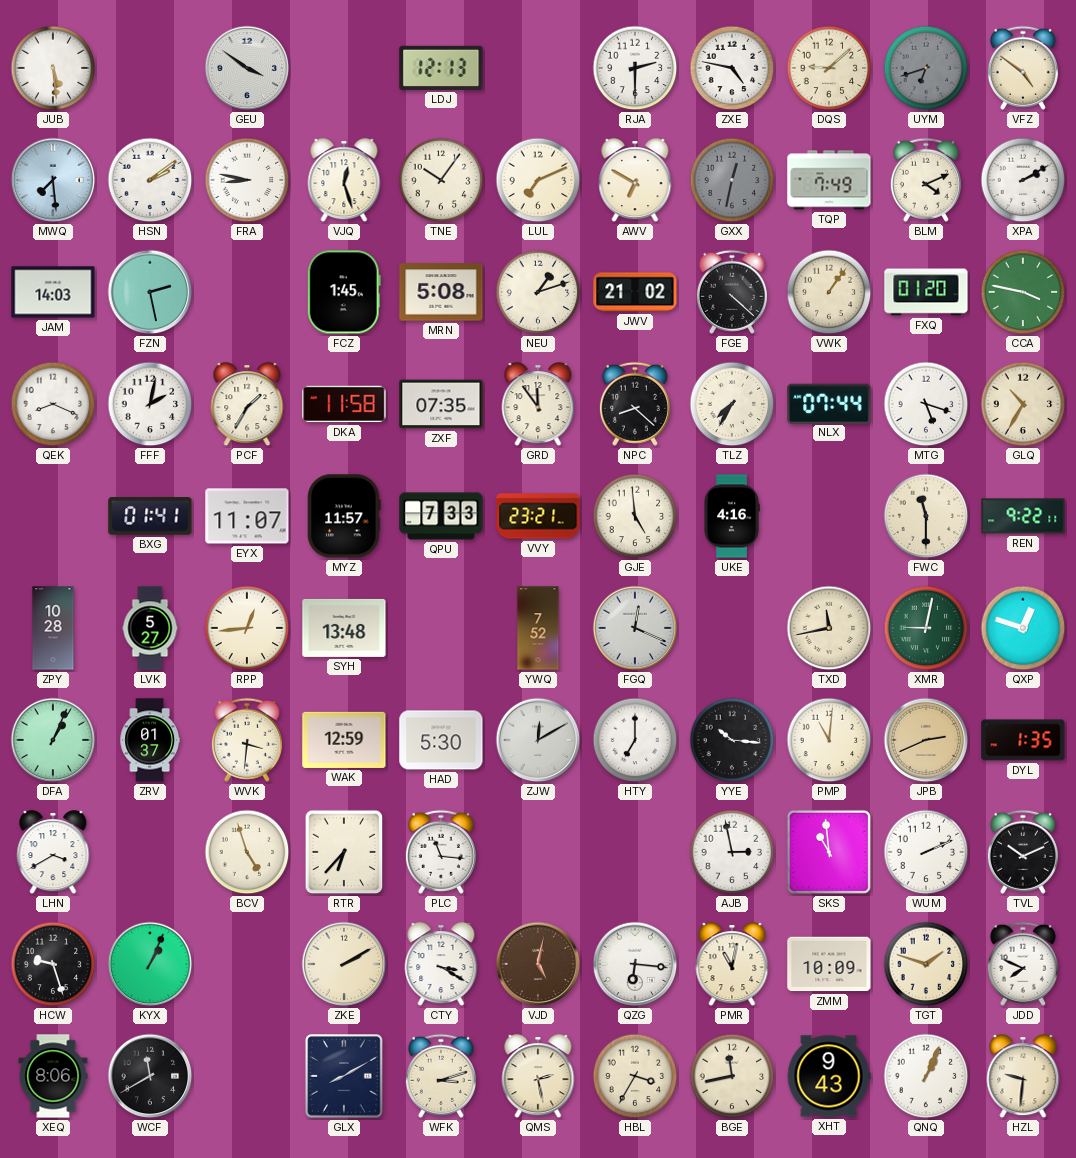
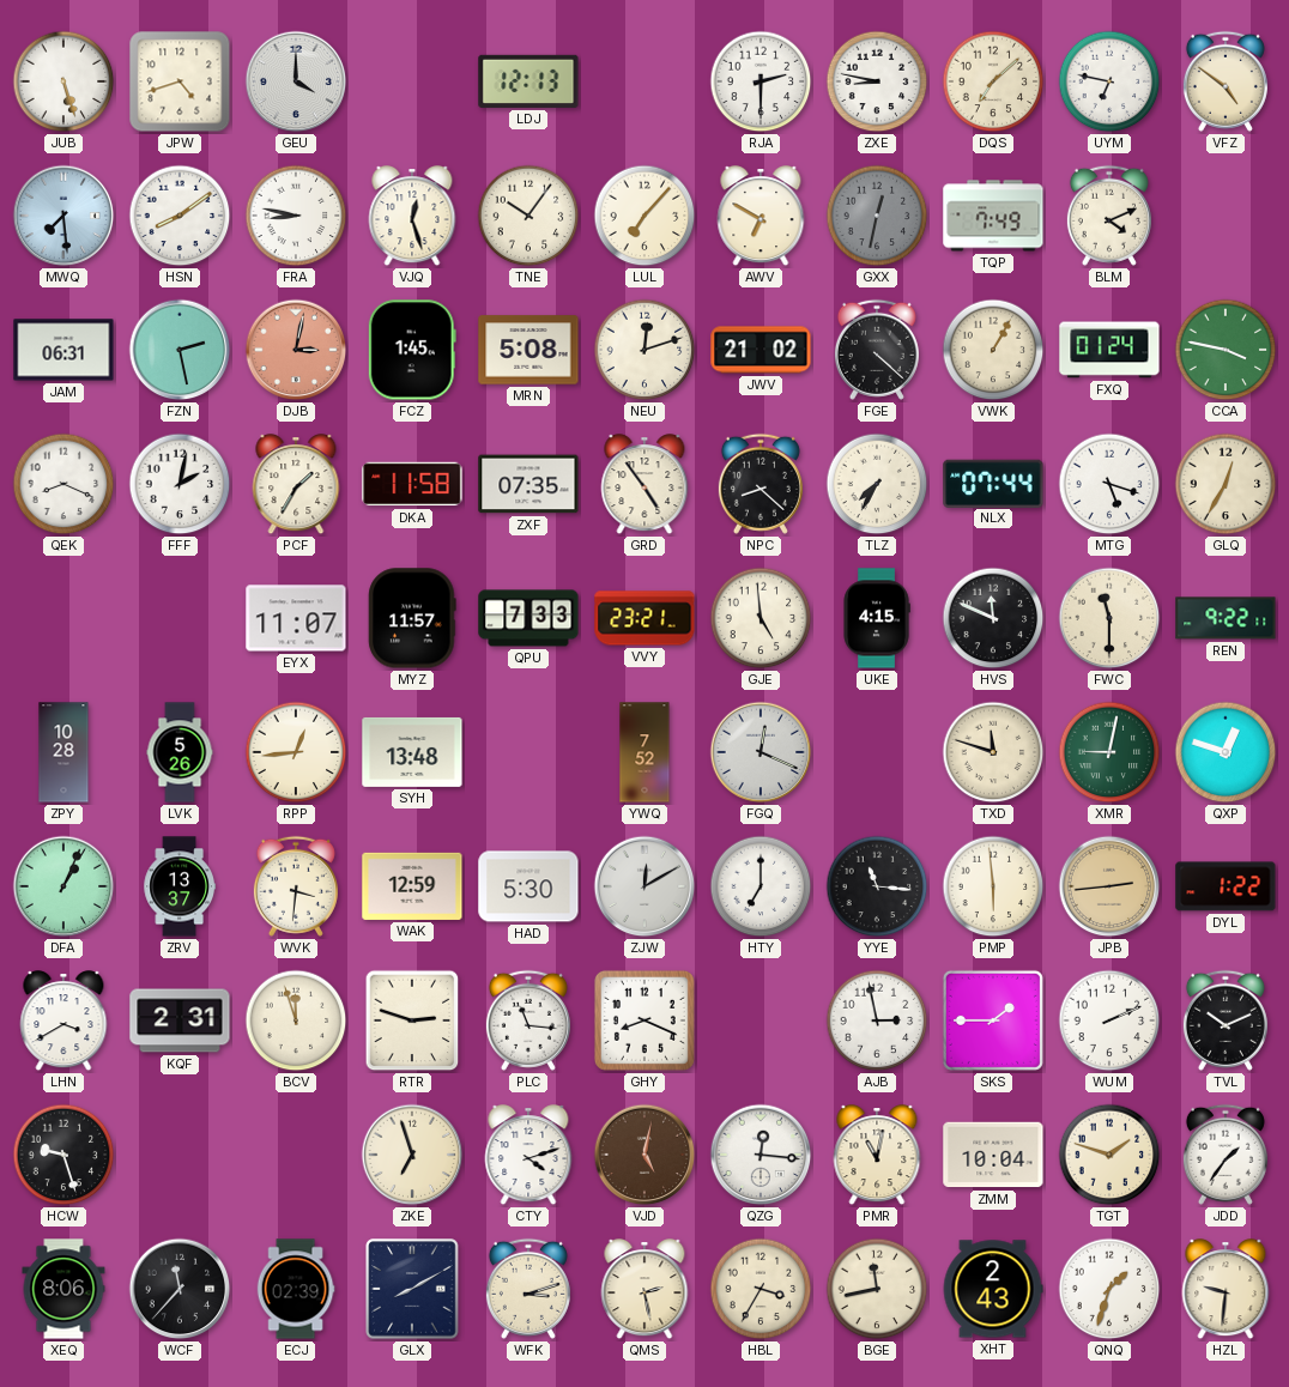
JUB: 5:29 -> 5:27
JPW: none -> 4:42
GEU: 3:51 -> 4:00
ZXE: 4:47 -> 8:47
DQS: 9:08 -> 7:08
UYM: 6:42 -> 6:47
UYM dial: grey -> white
HSN: 2:09 -> 8:09
LUL: 7:11 -> 7:07
XPA: 2:10 -> none
JAM: 14:03 -> 06:31
DJB: none -> 3:02
NEU: 1:12 -> 12:12
VWK: 1:06 -> 1:05
FXQ: 01:20 -> 01:24
GRD: 11:54 -> 4:54
GLQ: 10:35 -> 12:35
BXG: 01:41 -> none
UKE: 4:16 -> 4:15
HVS: none -> 11:49
LVK: 5:27 -> 5:26
TXD: 11:43 -> 11:48
ZRV: 01:37 -> 13:37
YYE: 10:16 -> 11:16
PMP: 11:01 -> 5:59
JPB: 2:41 -> 2:44
DYL: 1:35 -> 1:22
KQF: none -> 2:31
BCV: 4:57 -> 11:57
RTR: 6:37 -> 2:48
GHY: none -> 8:19
SKS: 10:59 -> 1:45
KYX: 1:04 -> none
ZKE: 2:10 -> 6:57
CTY: 3:20 -> 4:12
QZG: 6:16 -> 12:16
ZMM: 10:09 -> 10:04
JDD: 7:49 -> 1:36
WCF: 11:40 -> 11:37
ECJ: none -> 02:39
XHT: 9:43 -> 2:43
QNQ: 1:04 -> 1:33
